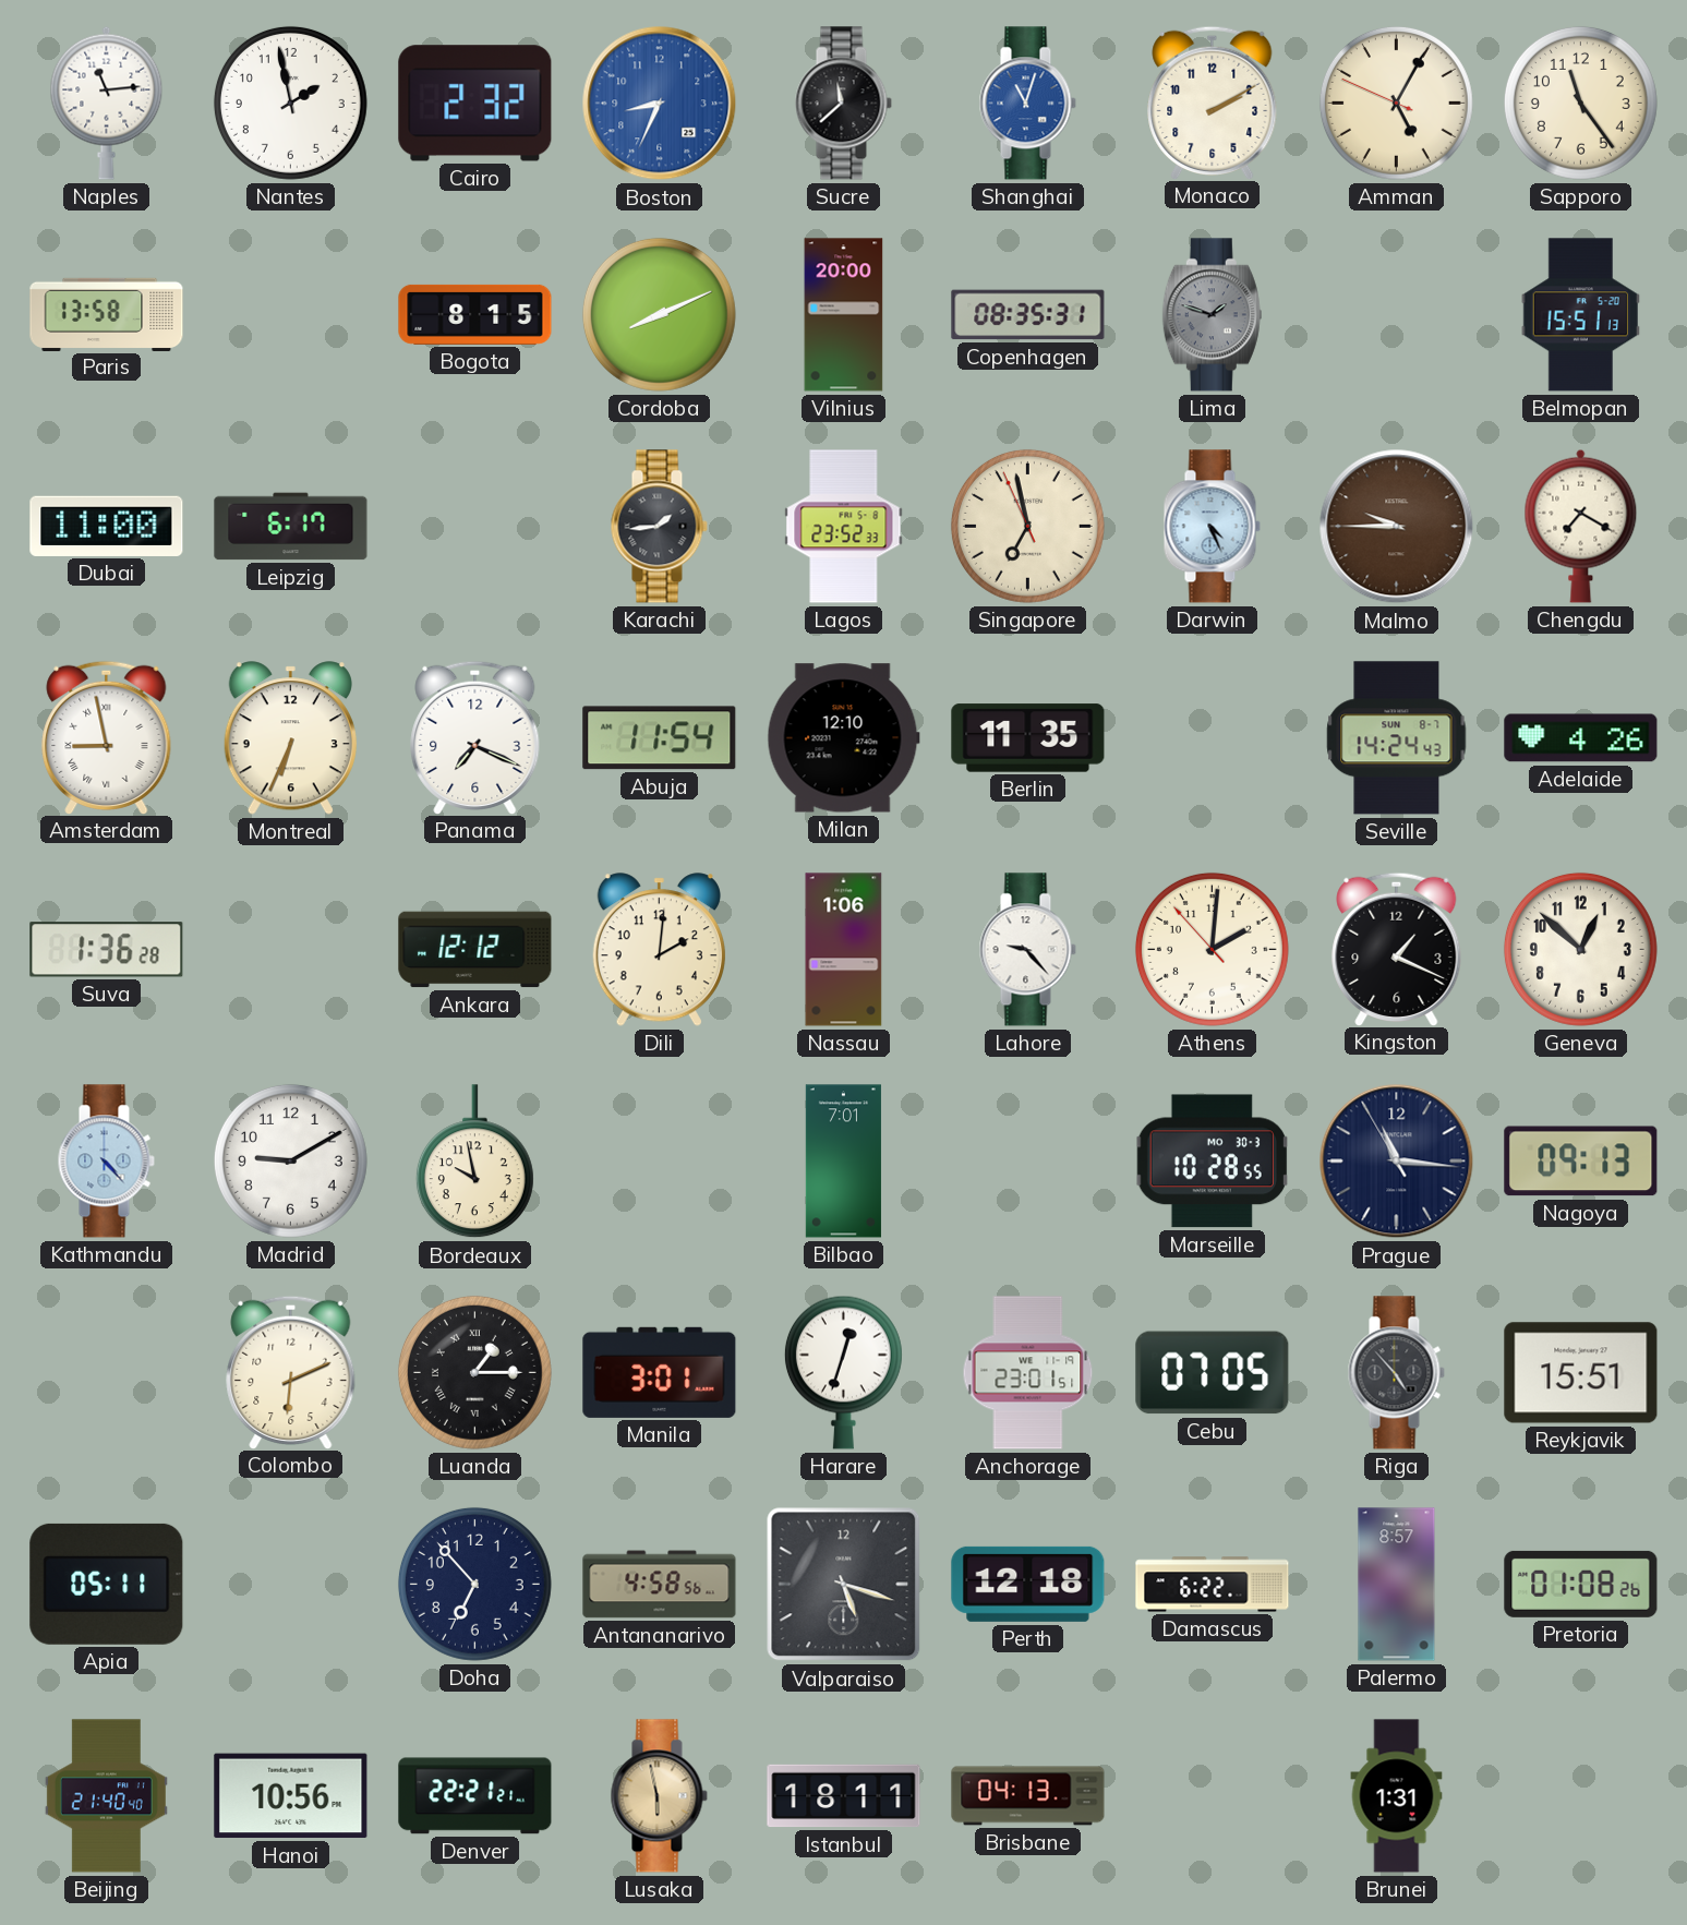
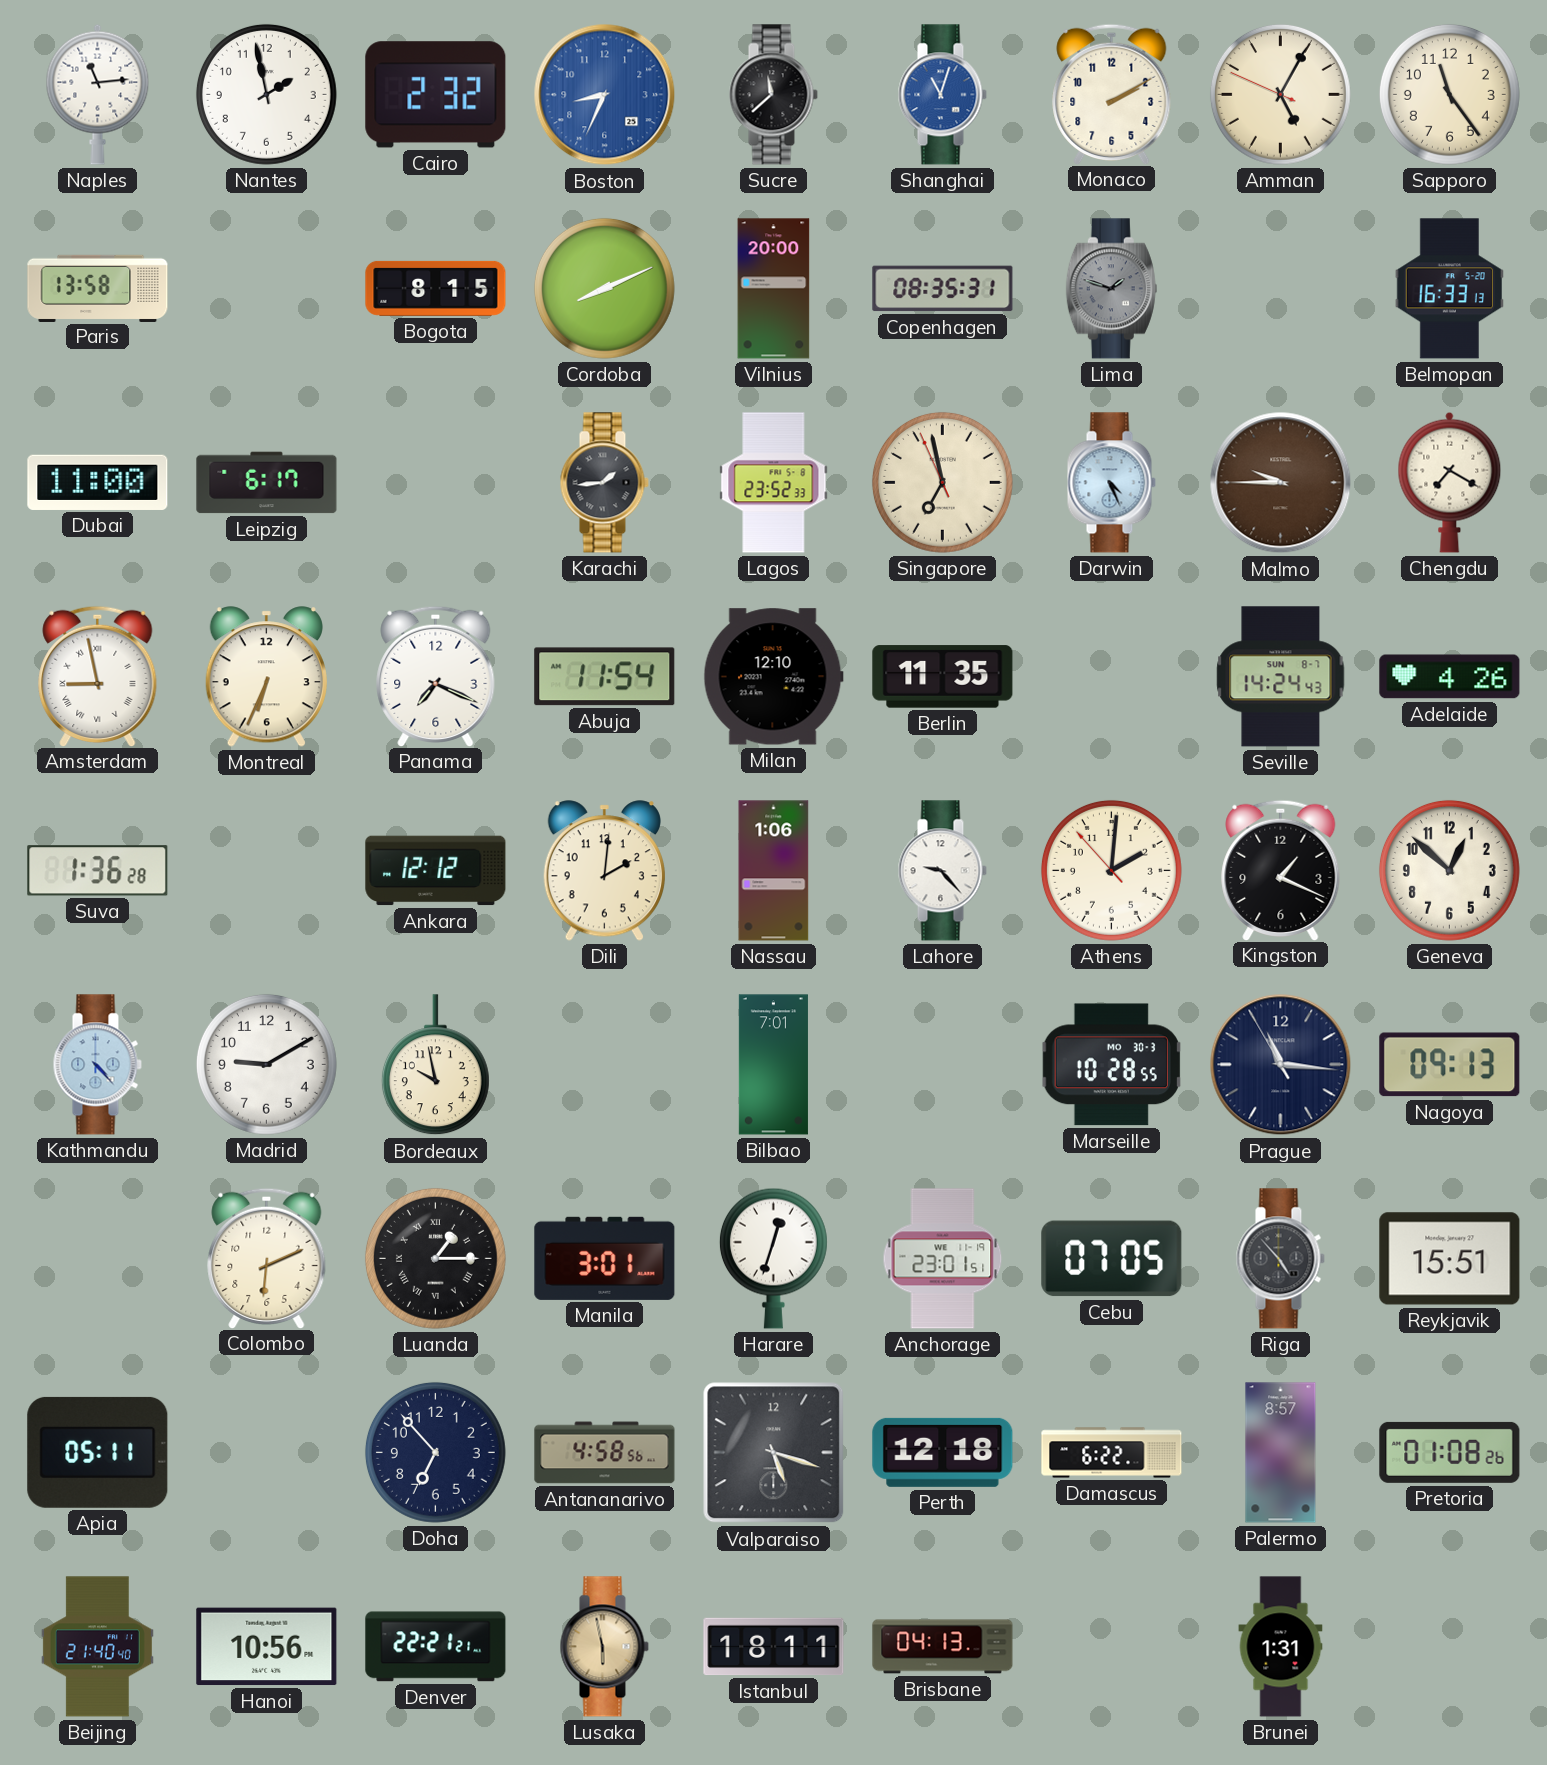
Belmopan: 15:51 -> 16:33
